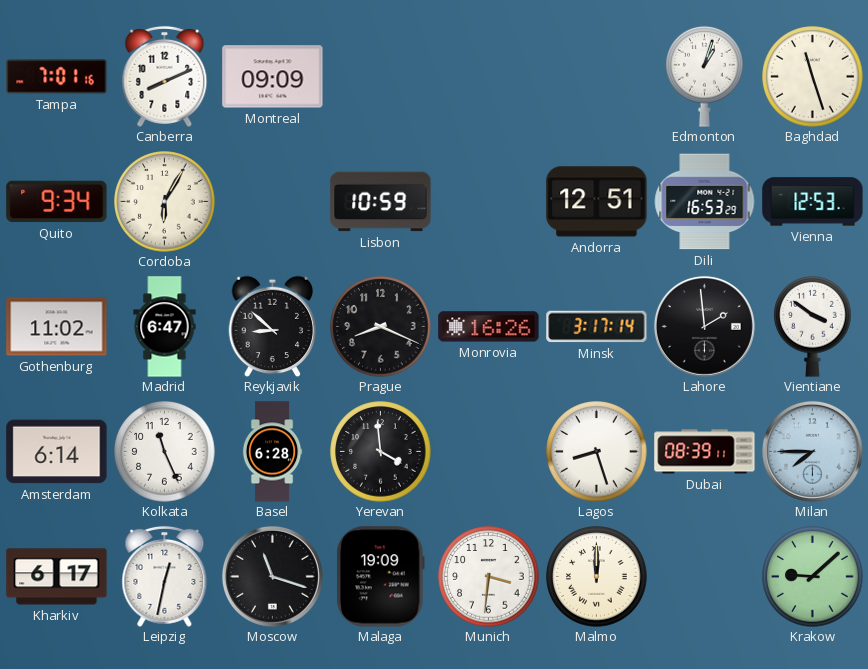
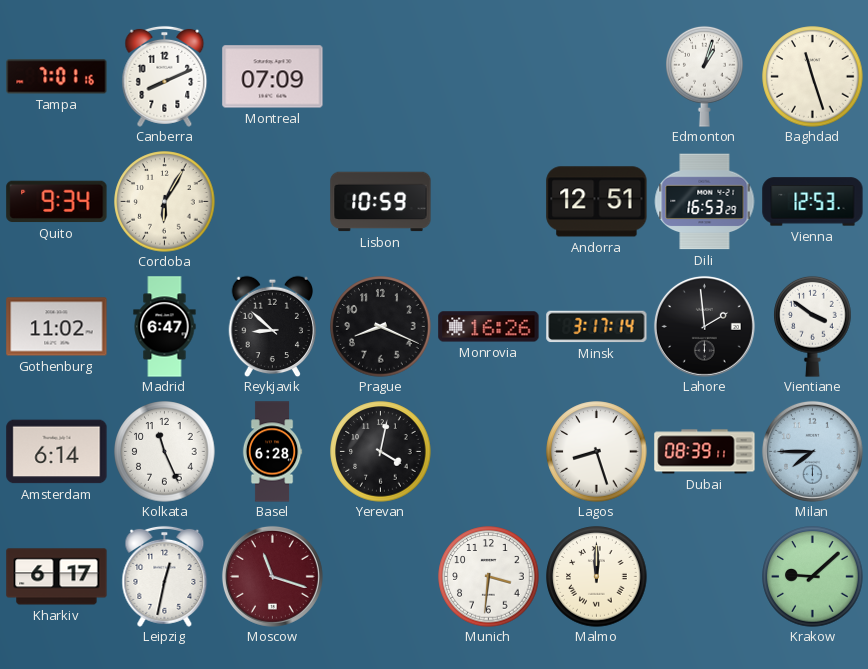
Montreal: 09:09 -> 07:09
Yerevan: 3:59 -> 4:02
Moscow dial: black -> burgundy
Malaga: 19:09 -> none
